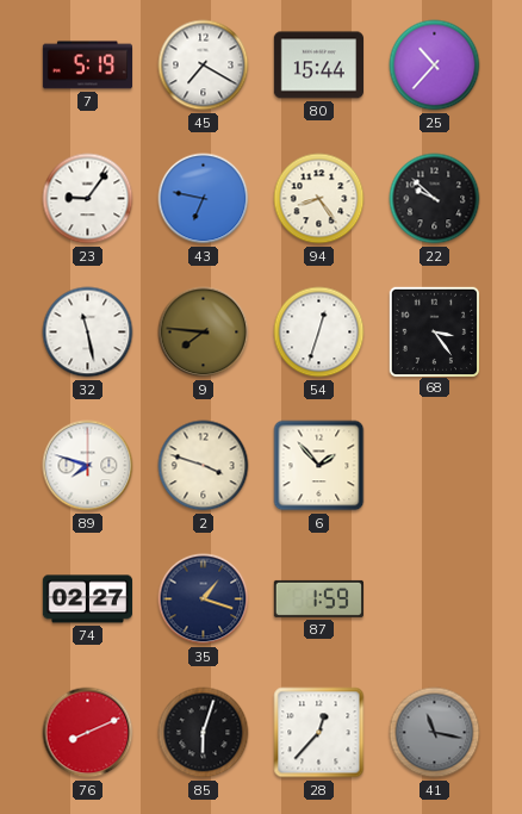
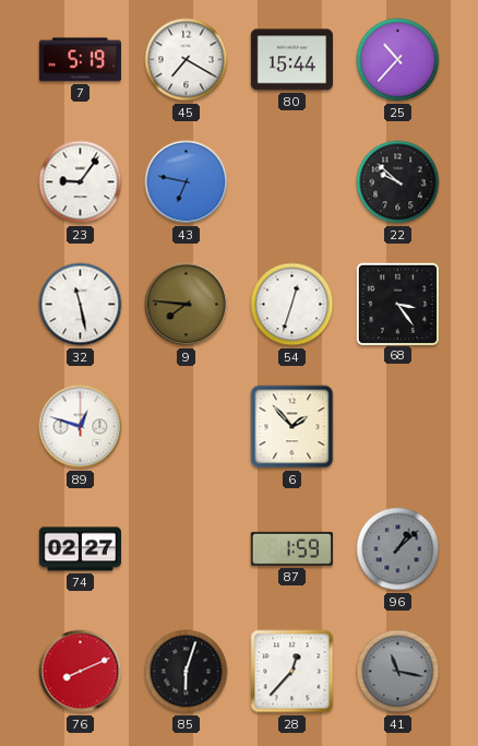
94: 8:24 -> none
89: 7:48 -> 12:48
2: 3:48 -> none
35: 1:18 -> none
96: none -> 1:08
